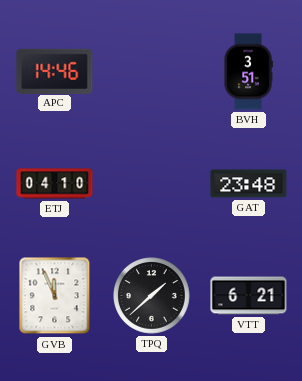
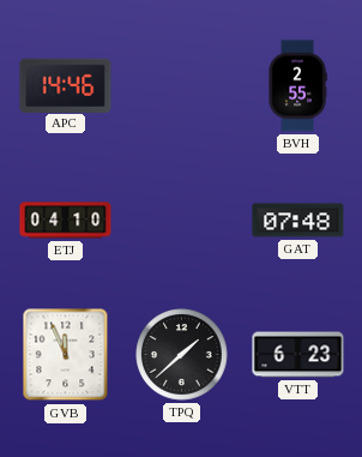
BVH: 3:51 -> 2:55
GAT: 23:48 -> 07:48
VTT: 6:21 -> 6:23
